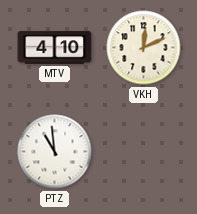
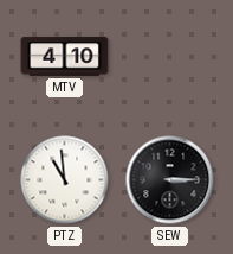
VKH: 12:11 -> none
SEW: none -> 3:15
